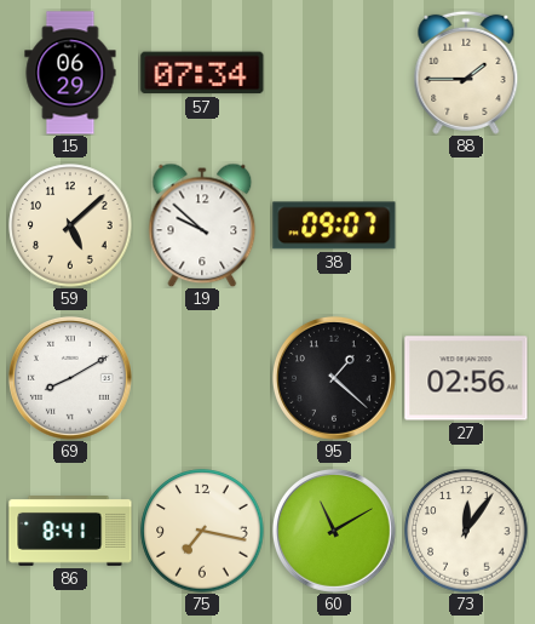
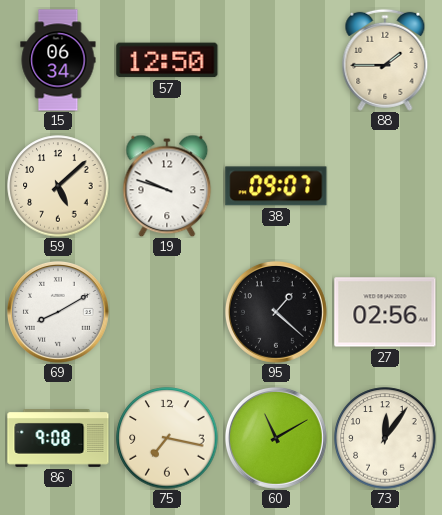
15: 06:29 -> 06:34
57: 07:34 -> 12:50
19: 9:52 -> 9:48
86: 8:41 -> 9:08
